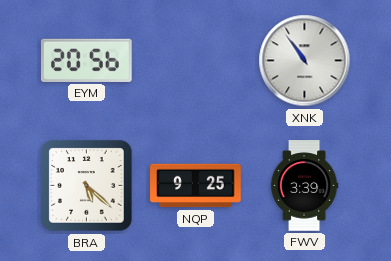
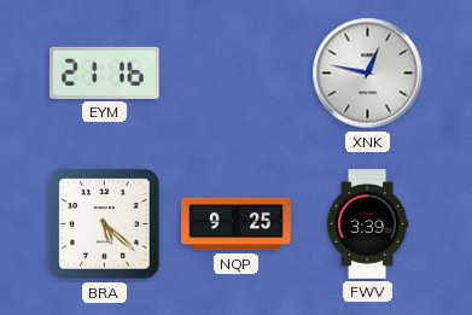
EYM: 20:56 -> 21:16
XNK: 10:54 -> 12:47
